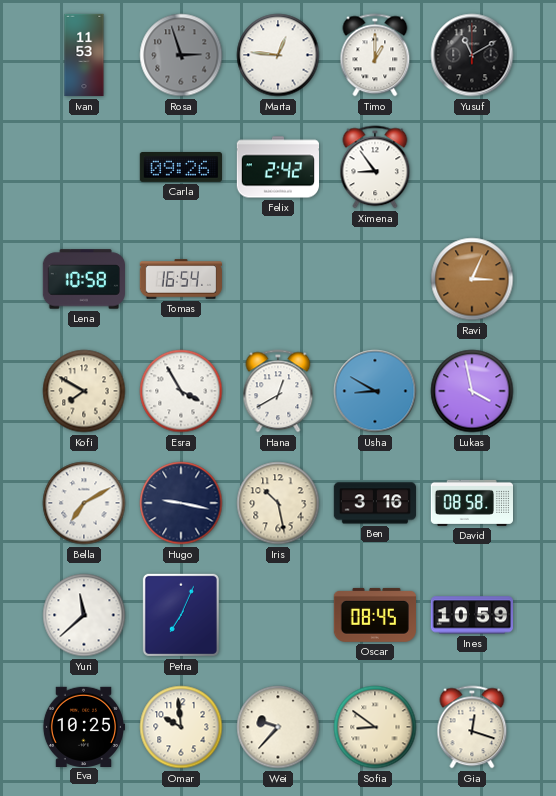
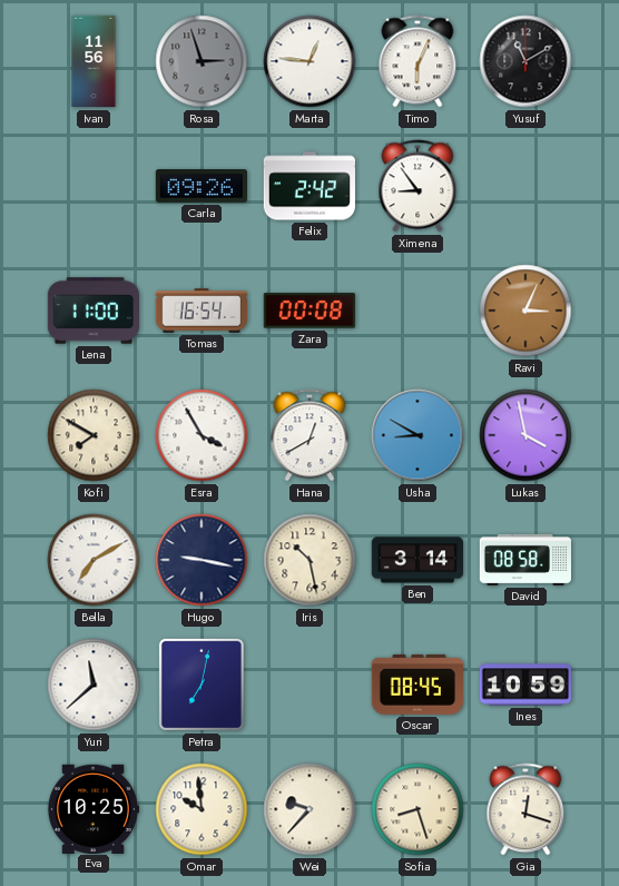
Ivan: 11:53 -> 11:56
Timo: 1:00 -> 6:04
Lena: 10:58 -> 11:00
Zara: none -> 00:08
Ben: 3:16 -> 3:14
Petra: 7:04 -> 7:02
Sofia: 8:51 -> 8:27
